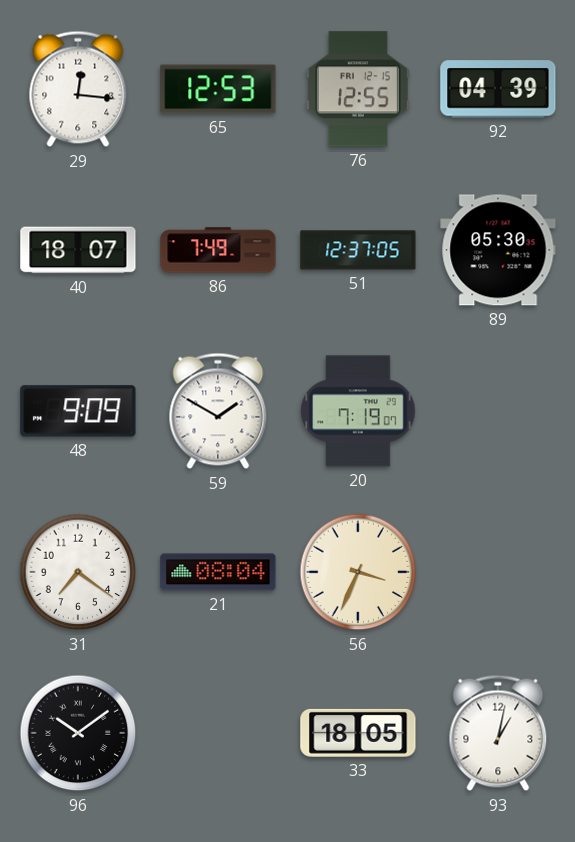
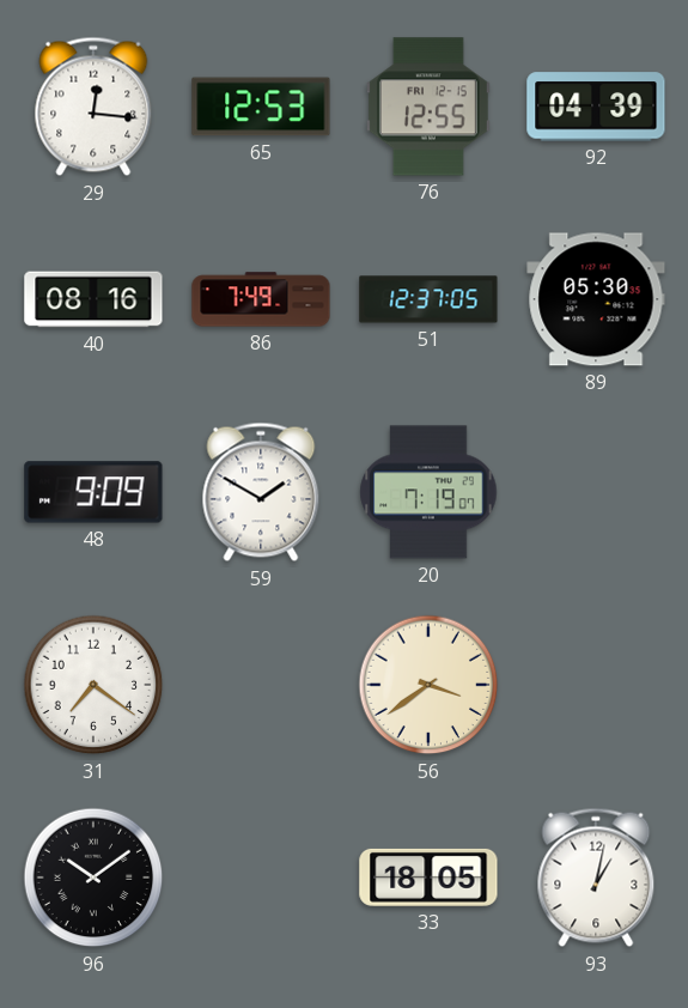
40: 18:07 -> 08:16
21: 08:04 -> none
56: 3:34 -> 3:39
